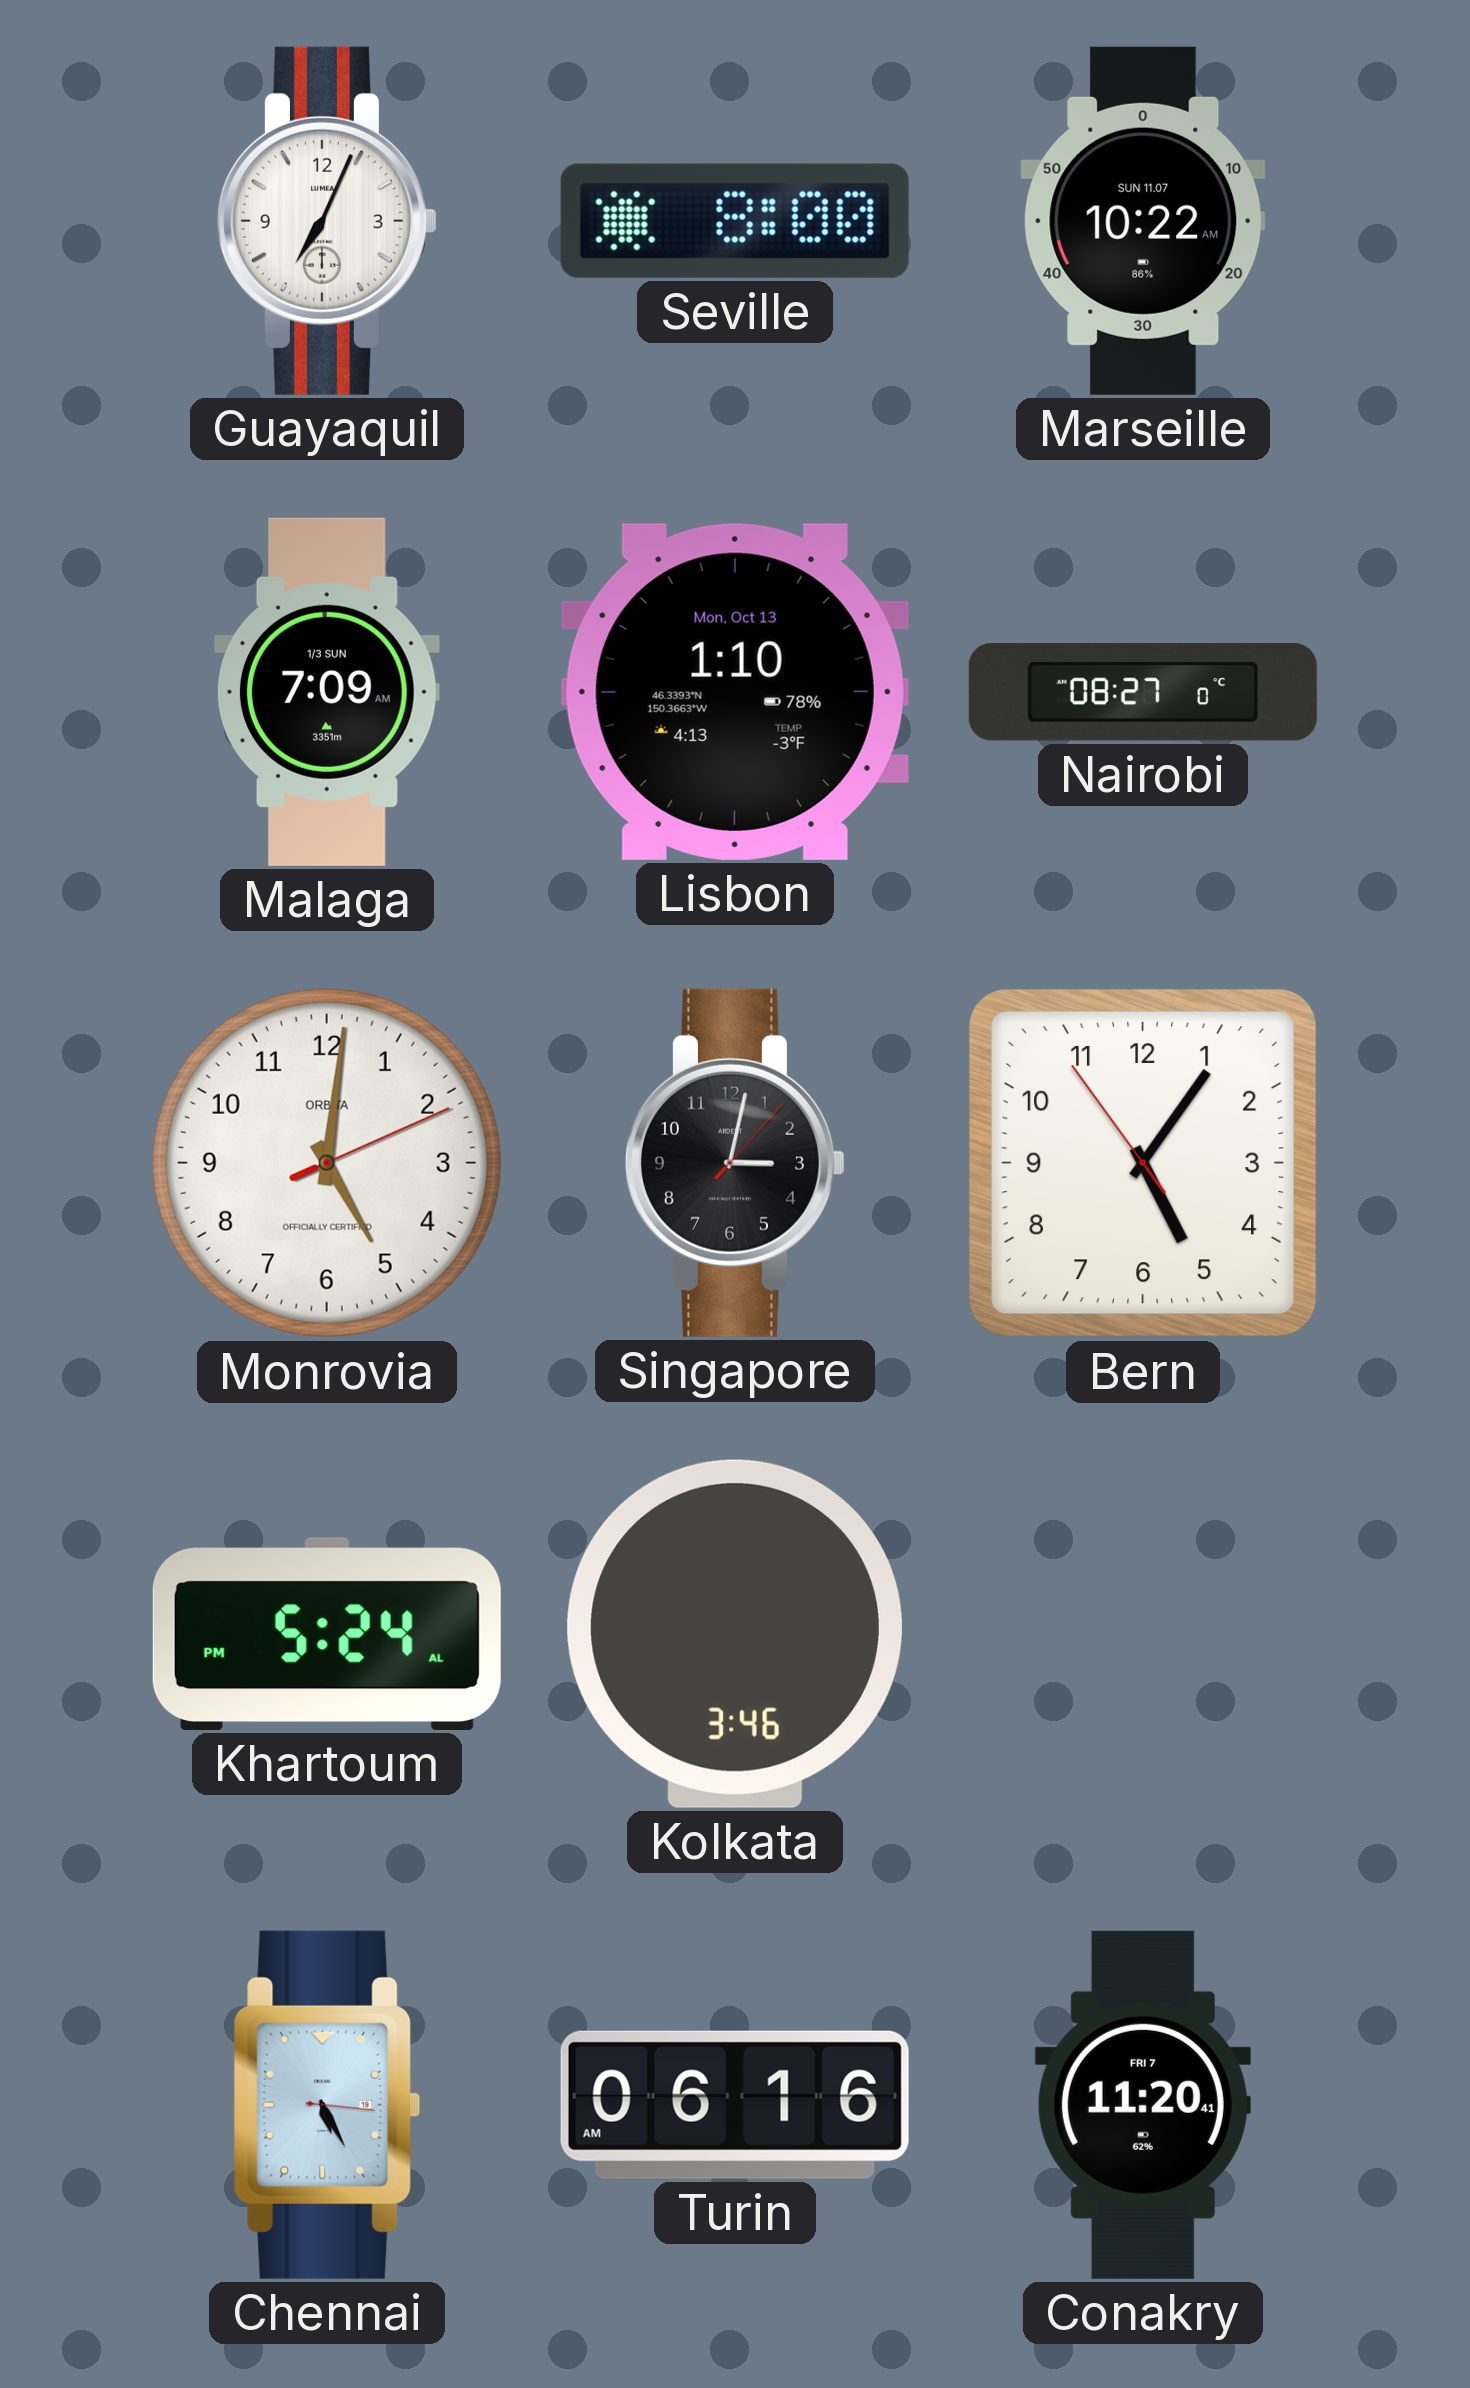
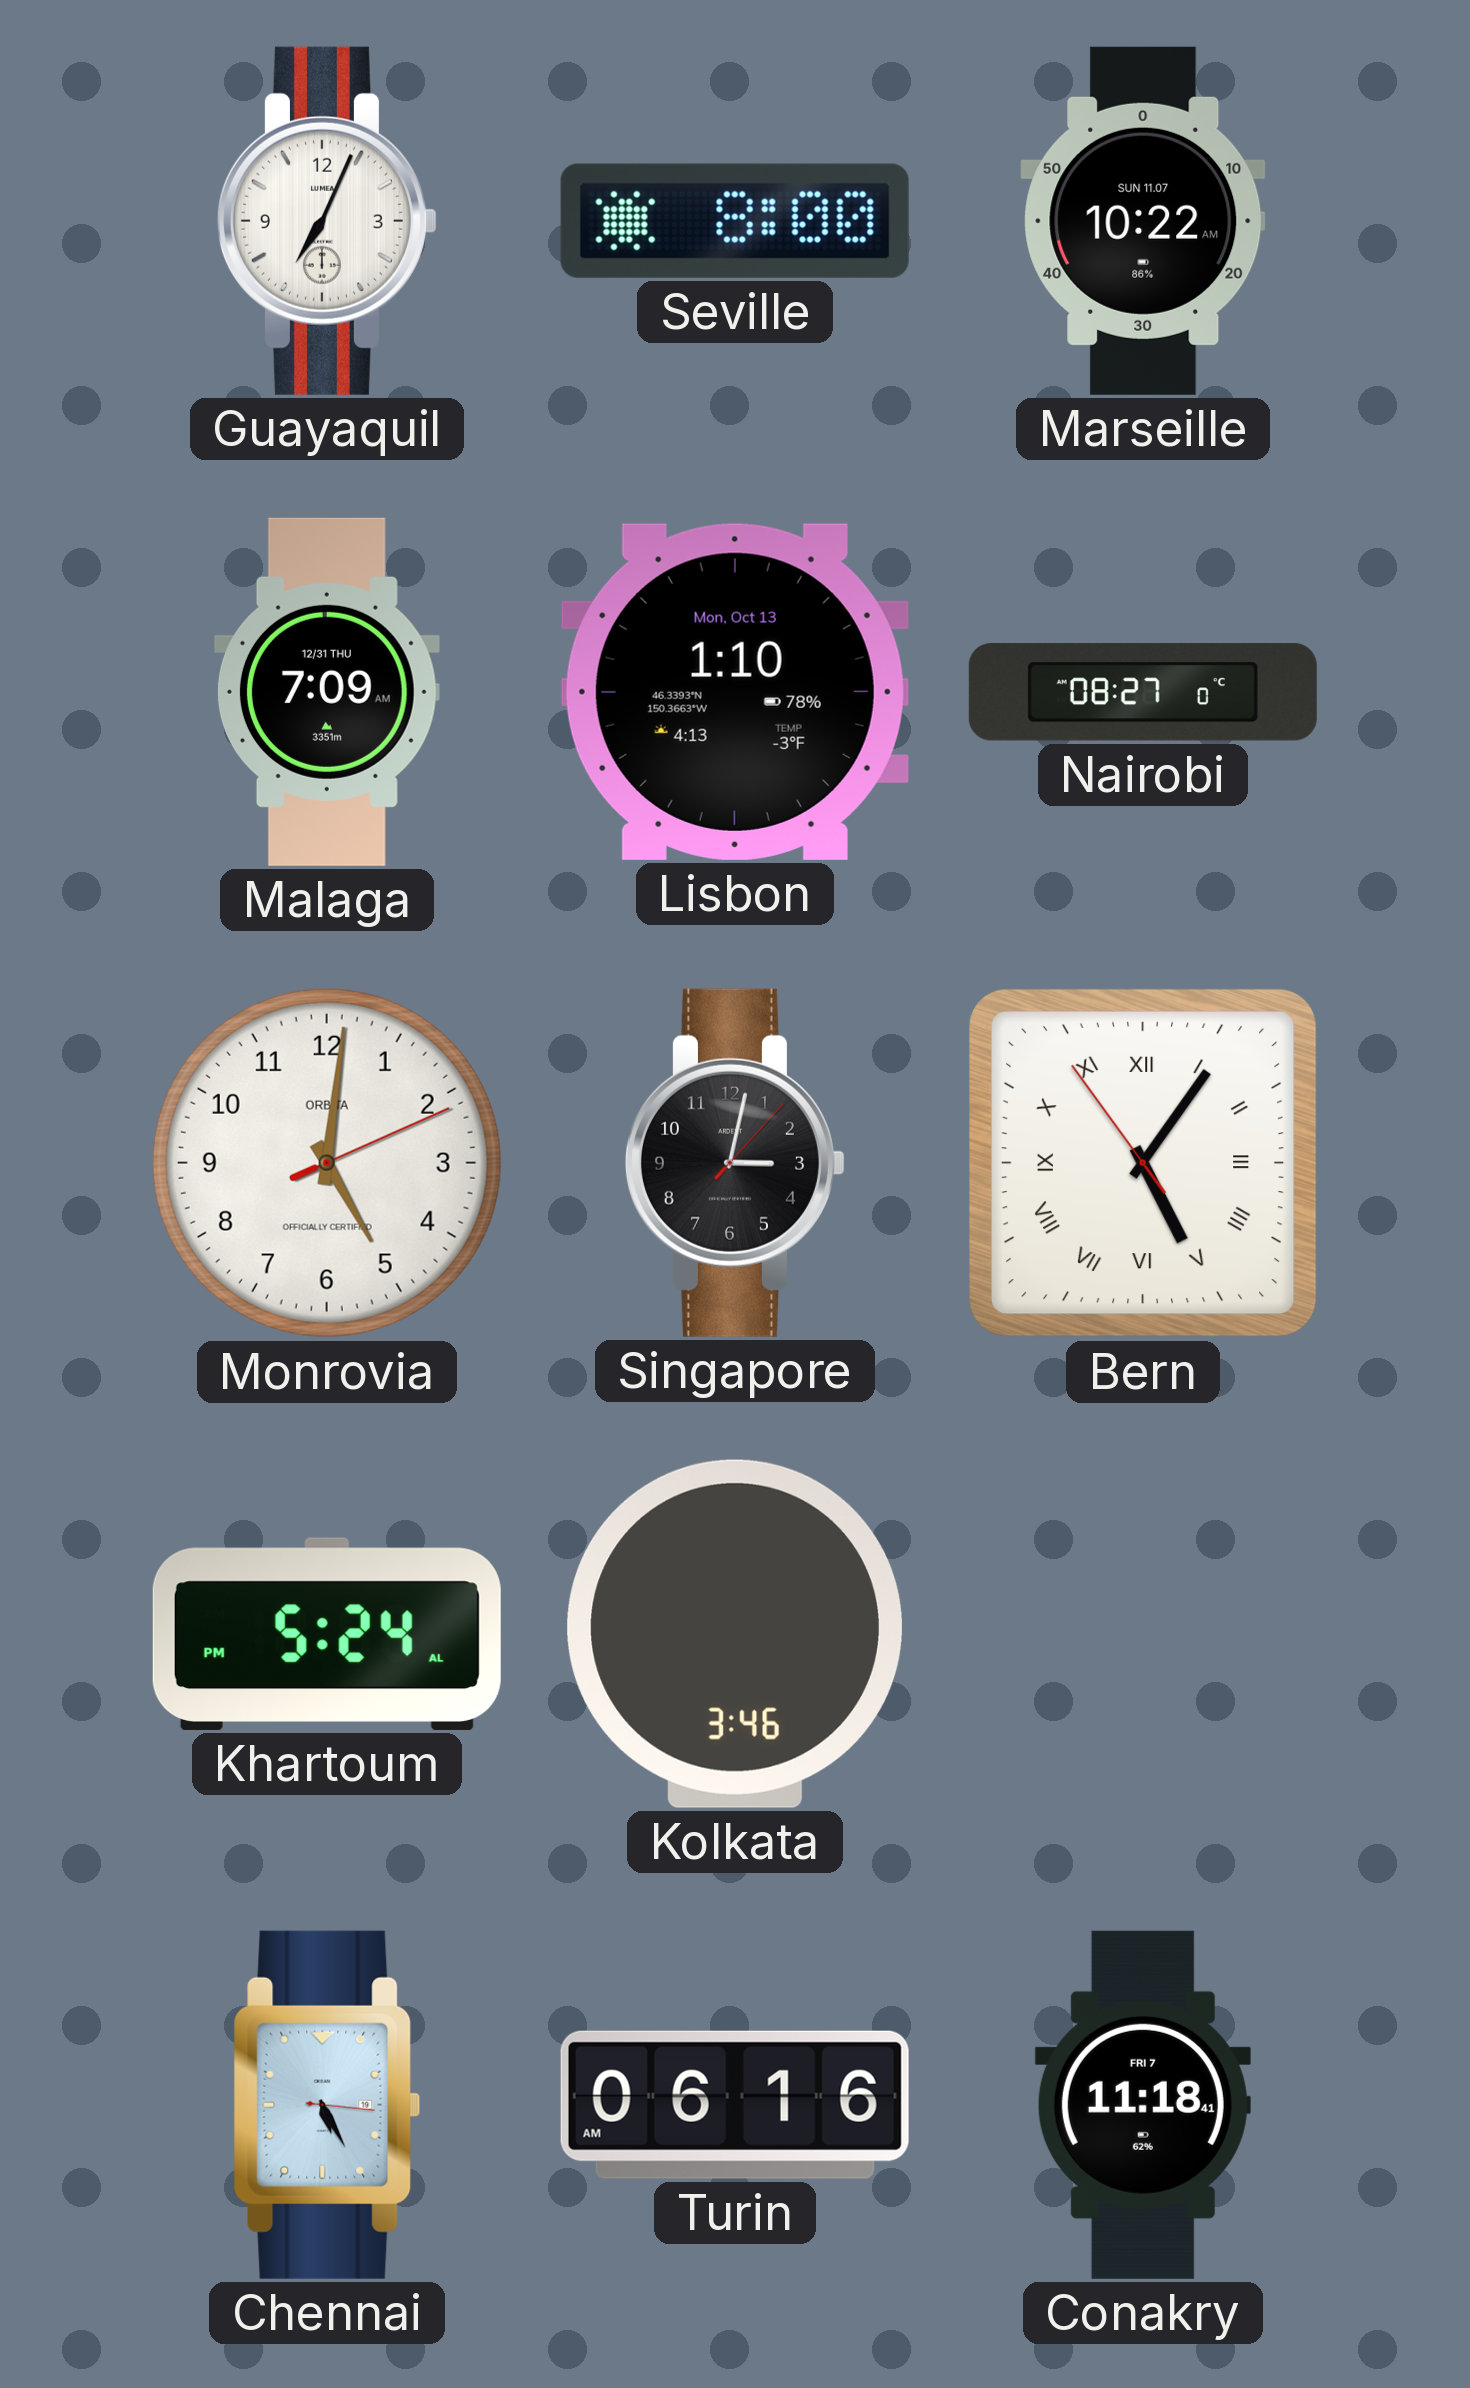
Malaga date: 1/3 SUN -> 12/31 THU
Bern numerals: Arabic -> Roman
Conakry: 11:20 -> 11:18
